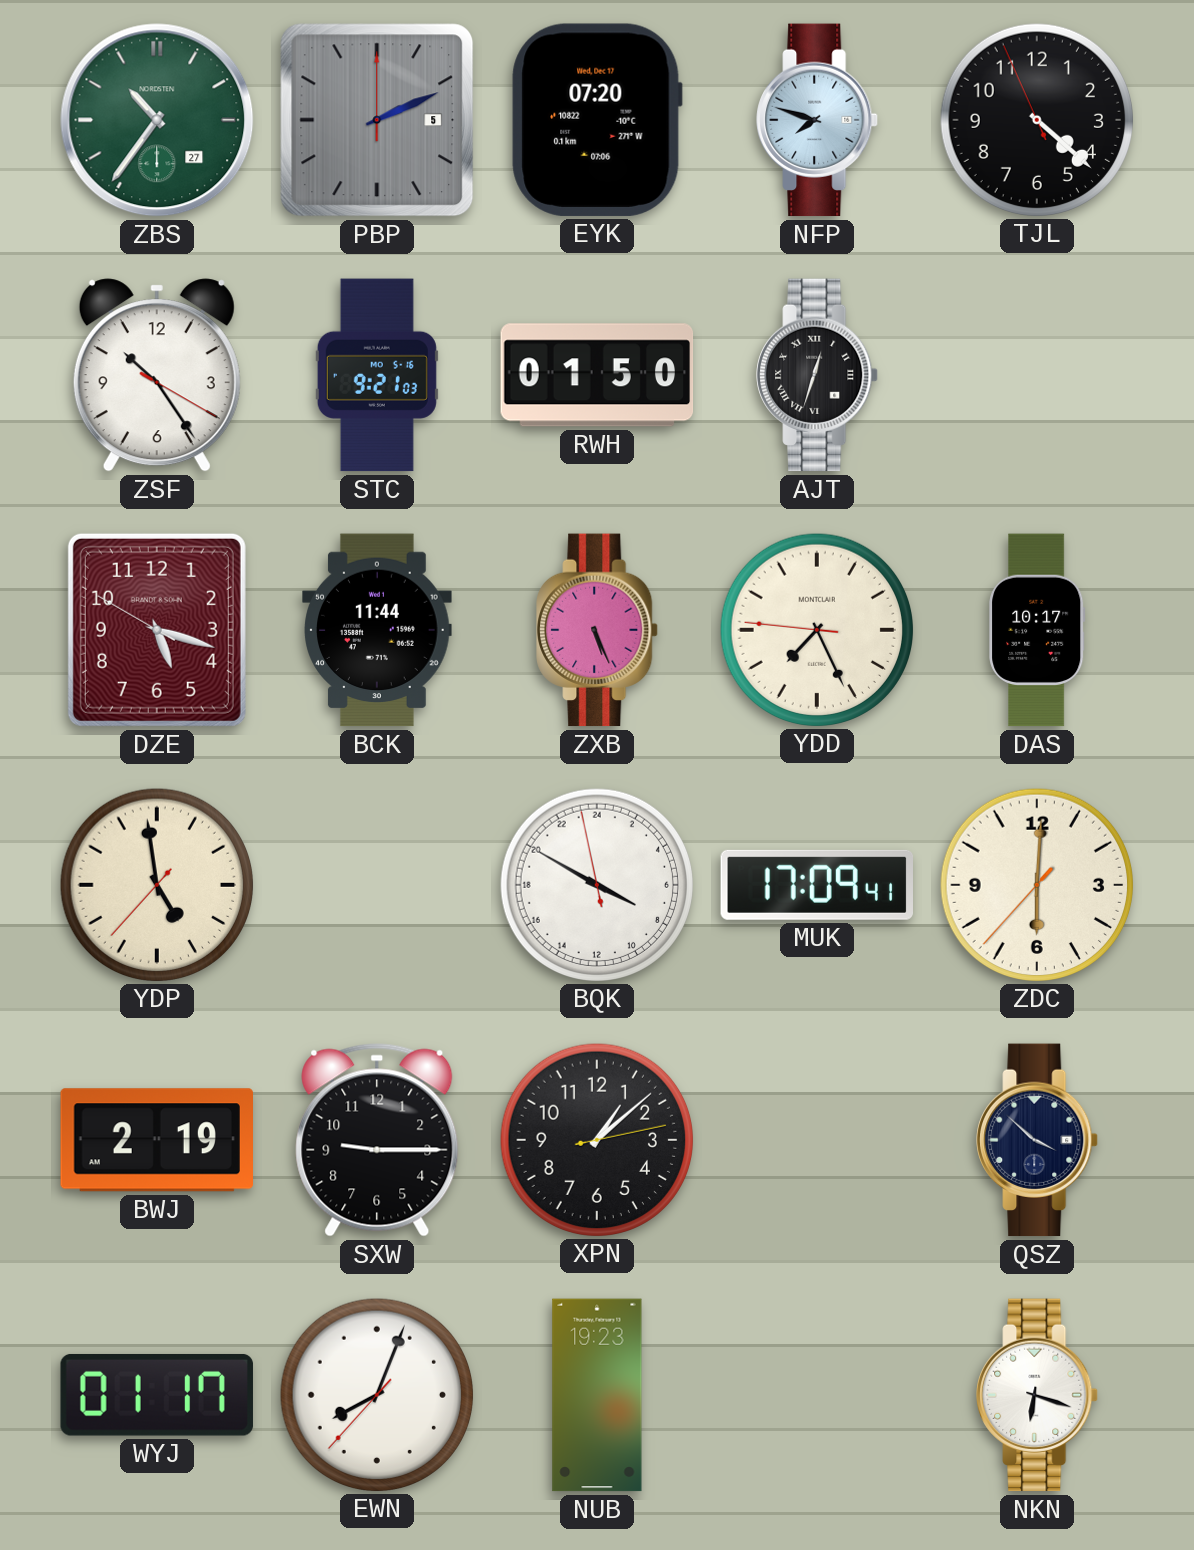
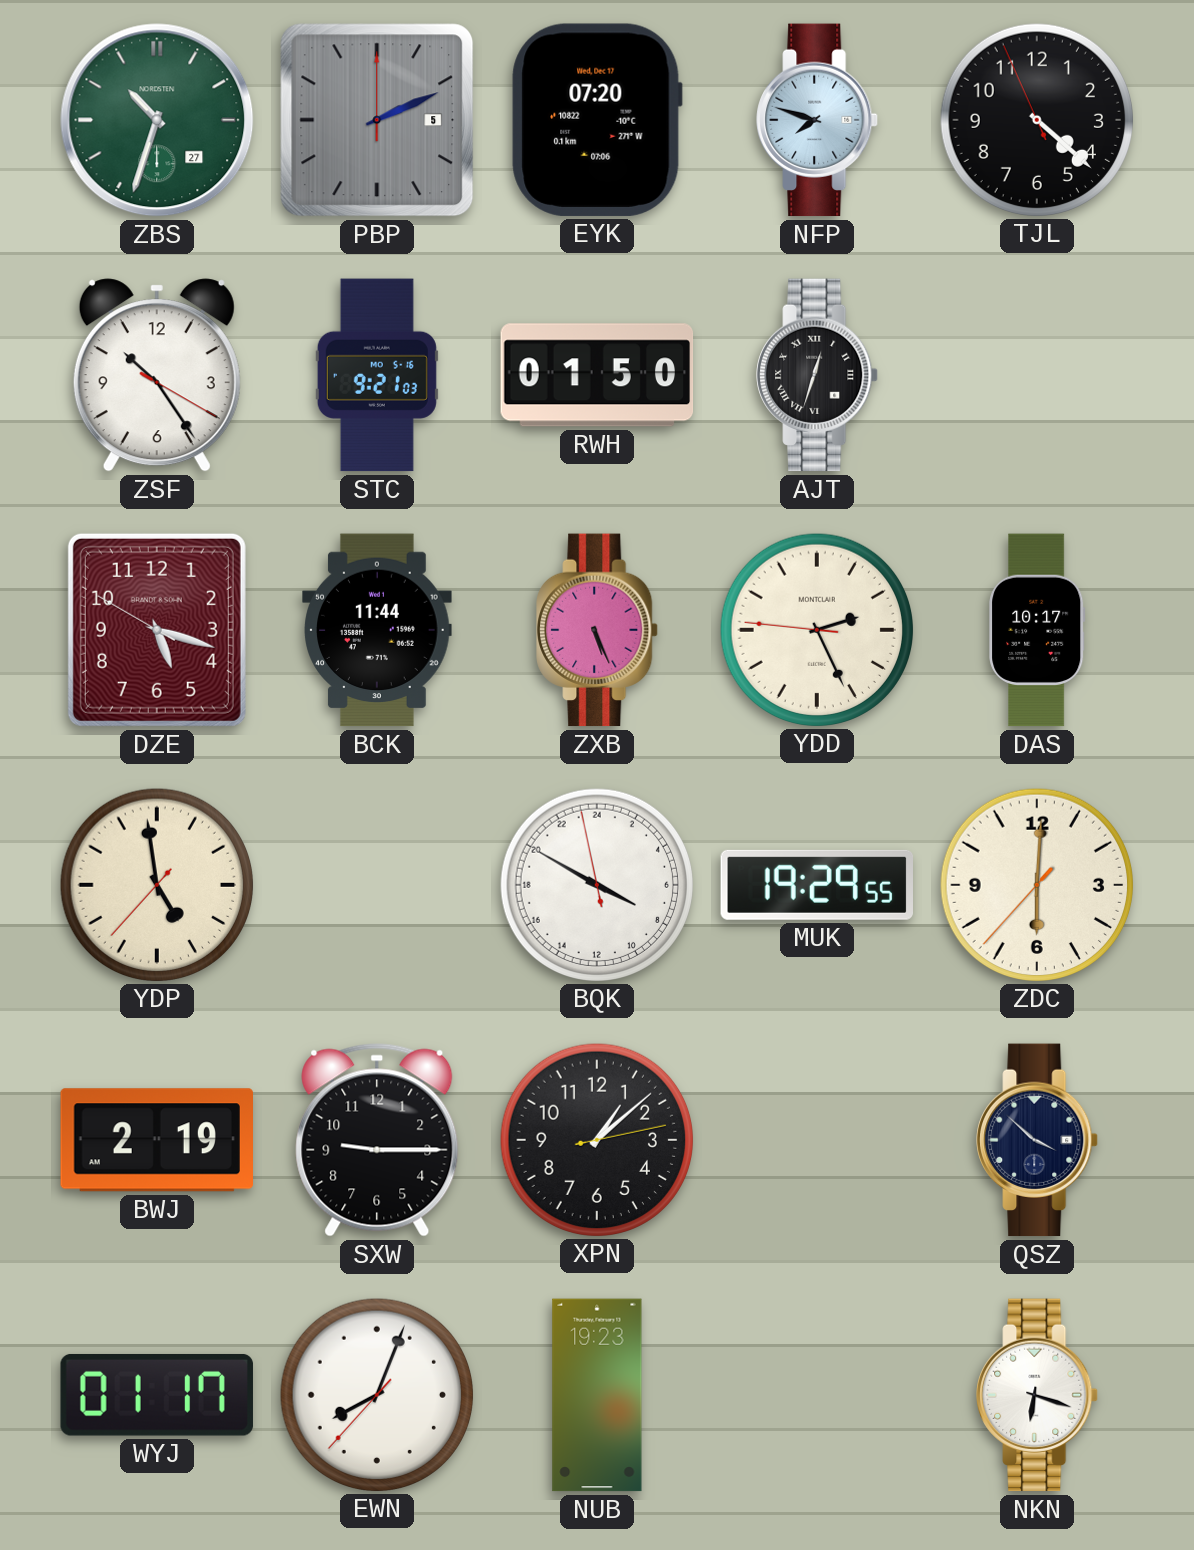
ZBS: 10:36 -> 10:33
YDD: 7:25 -> 2:25
MUK: 17:09 -> 19:29
